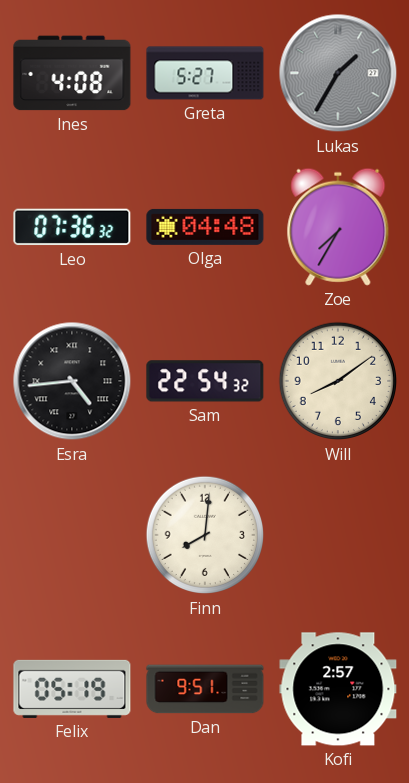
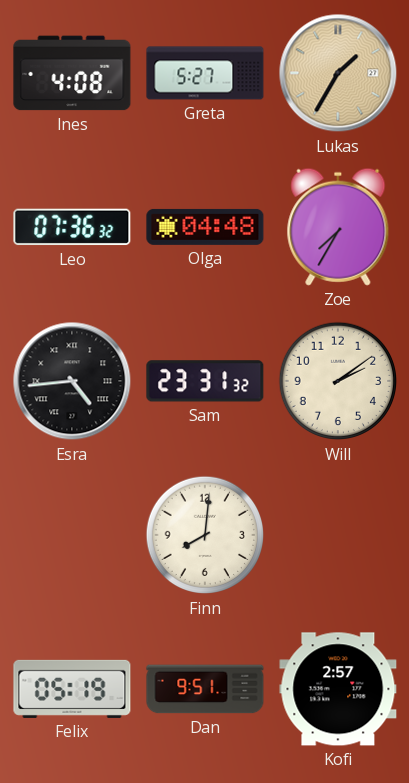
Lukas dial: grey -> champagne
Sam: 22:54 -> 23:31
Will: 8:09 -> 2:09
